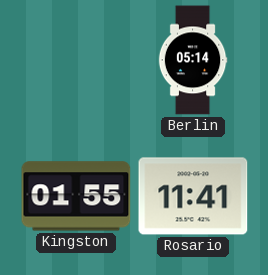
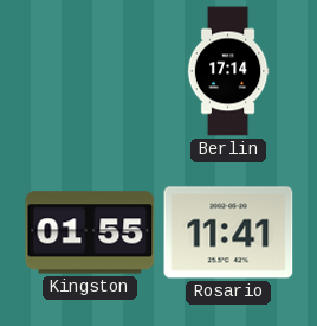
Berlin: 05:14 -> 17:14
